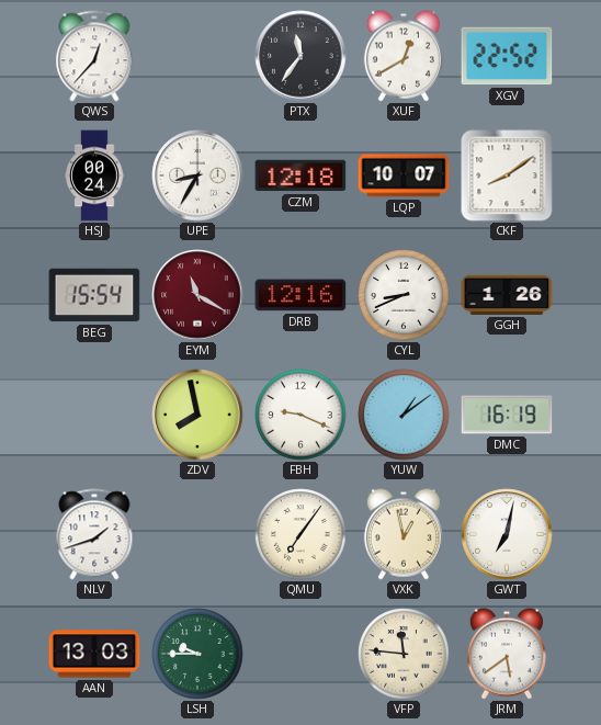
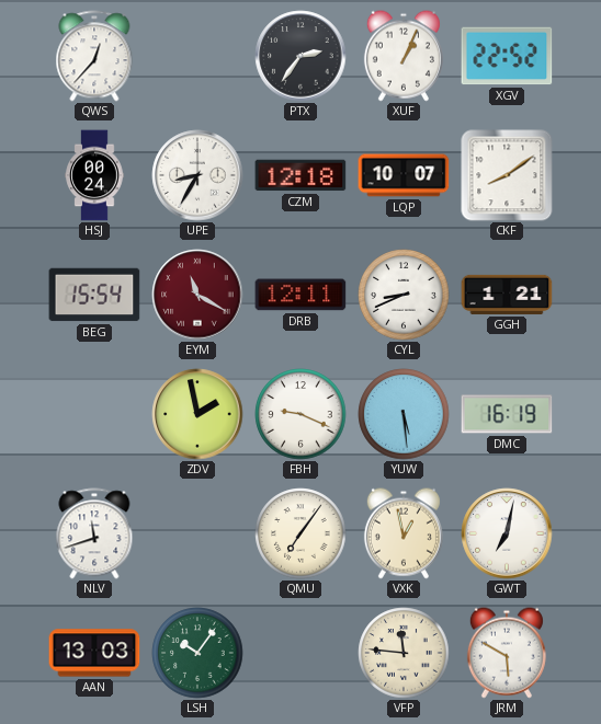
PTX: 11:36 -> 2:36
XUF: 12:40 -> 1:04
DRB: 12:16 -> 12:11
GGH: 1:26 -> 1:21
ZDV: 7:58 -> 1:58
YUW: 1:09 -> 5:29
NLV: 1:42 -> 11:42
LSH: 9:45 -> 10:06
JRM: 5:39 -> 5:50
